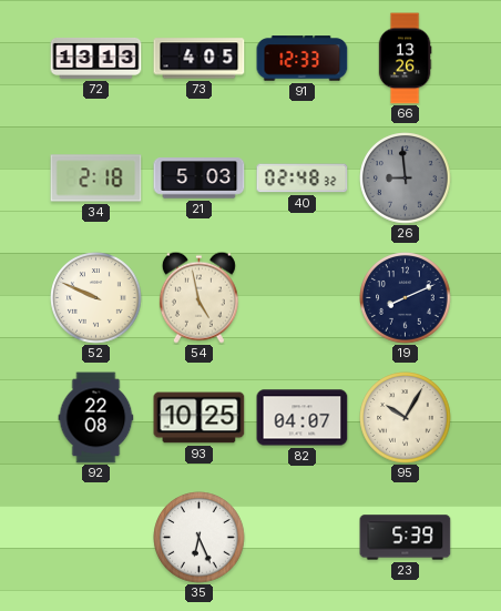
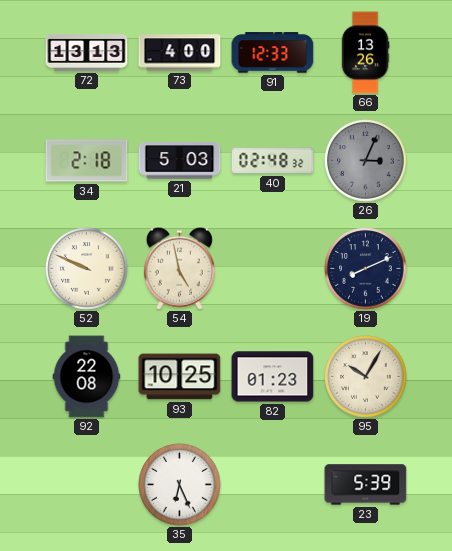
73: 4:05 -> 4:00
26: 8:59 -> 3:04
82: 04:07 -> 01:23
